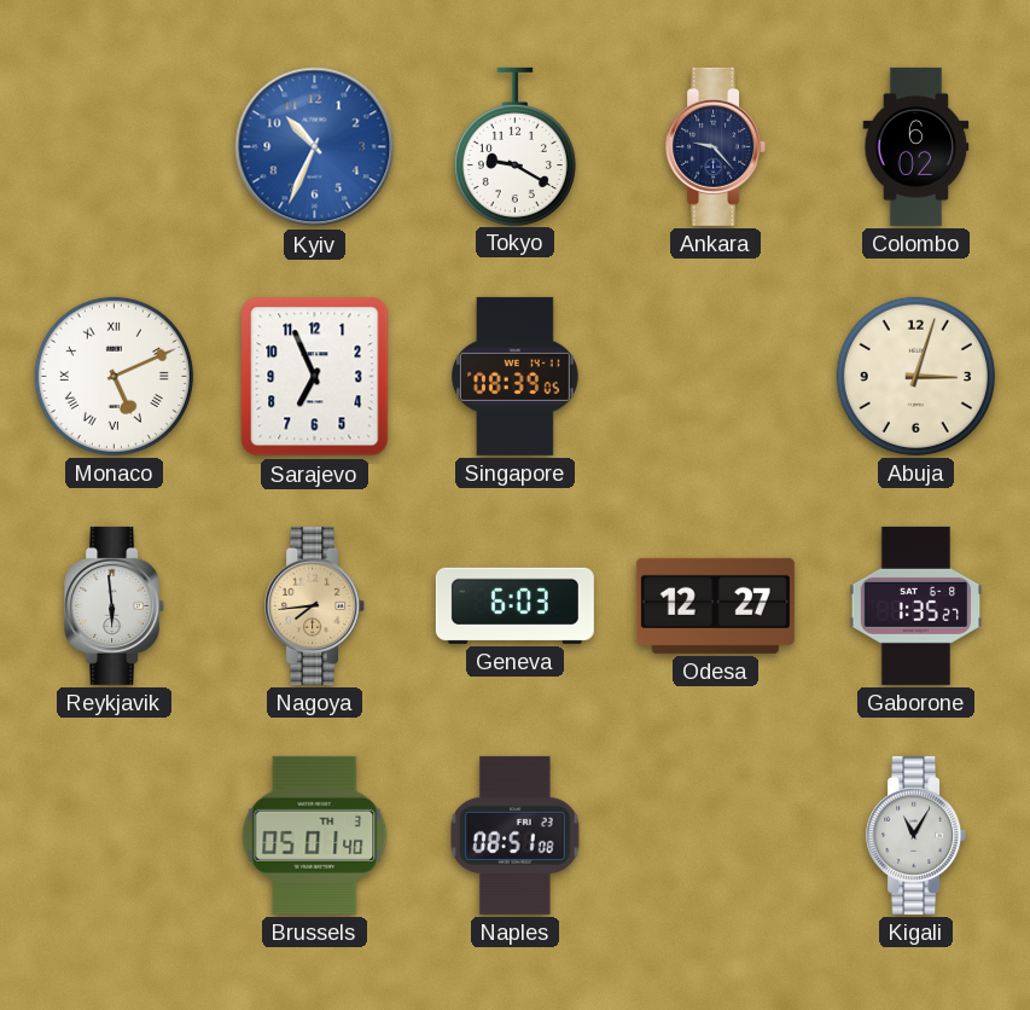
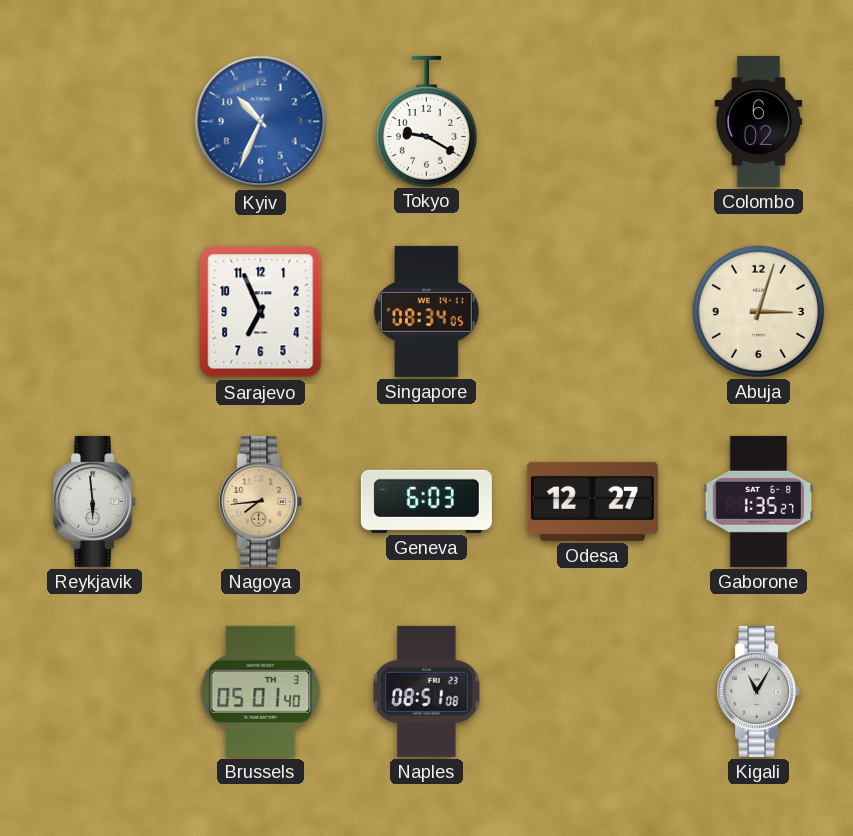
Ankara: 9:23 -> none
Monaco: 5:11 -> none
Singapore: 08:39 -> 08:34
